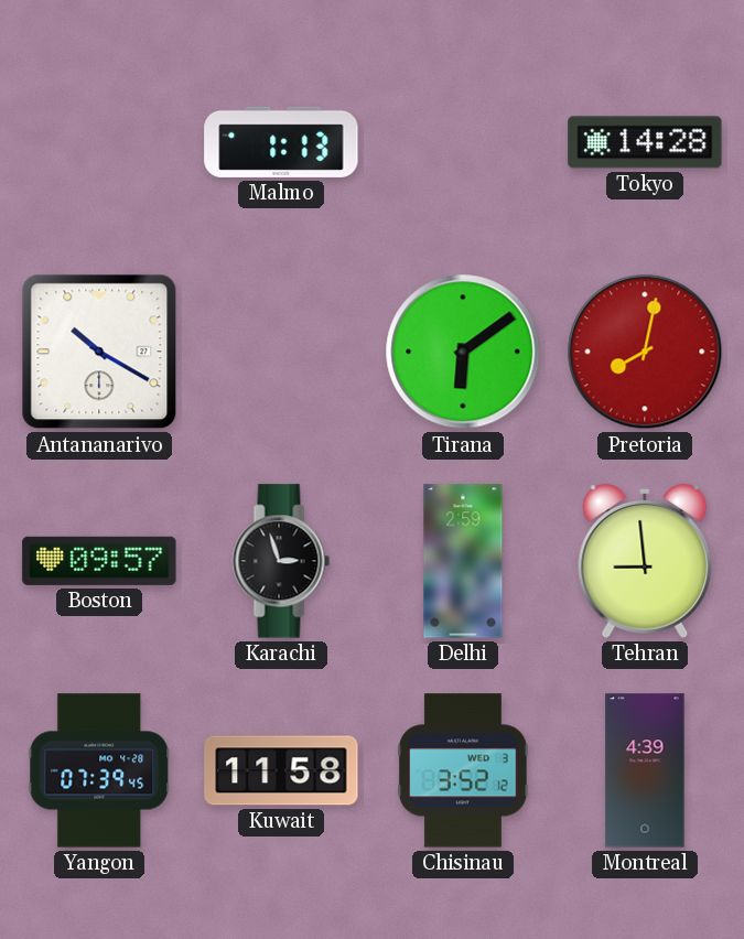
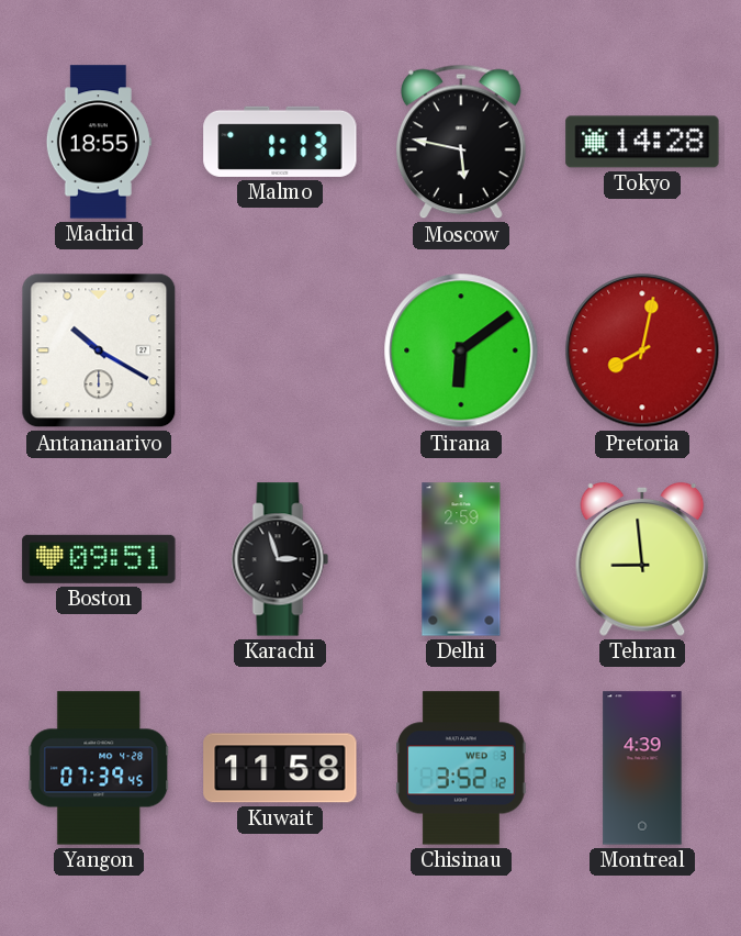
Madrid: none -> 18:55
Moscow: none -> 5:47
Boston: 09:57 -> 09:51
